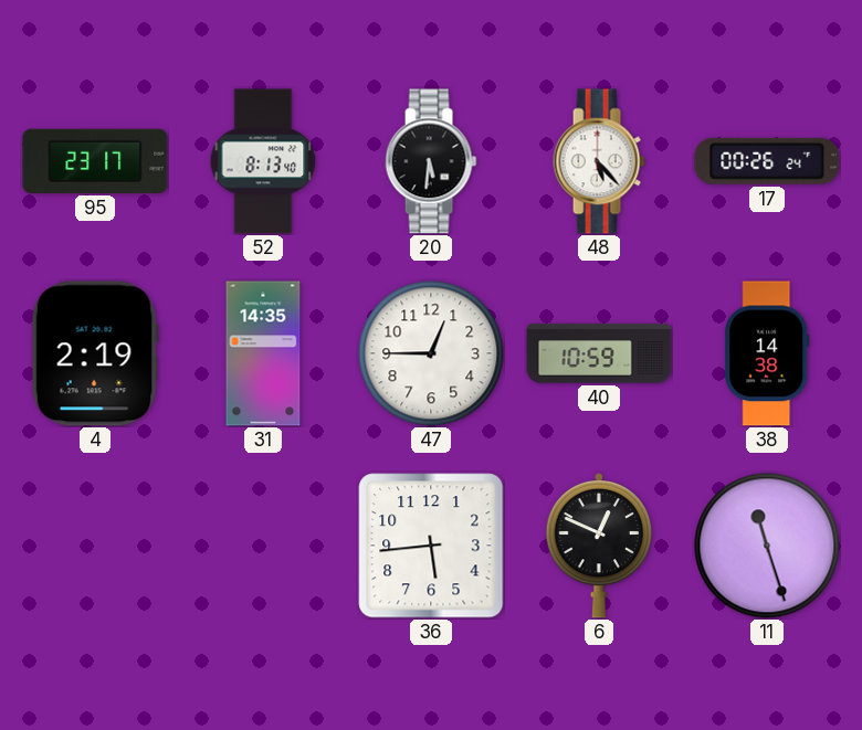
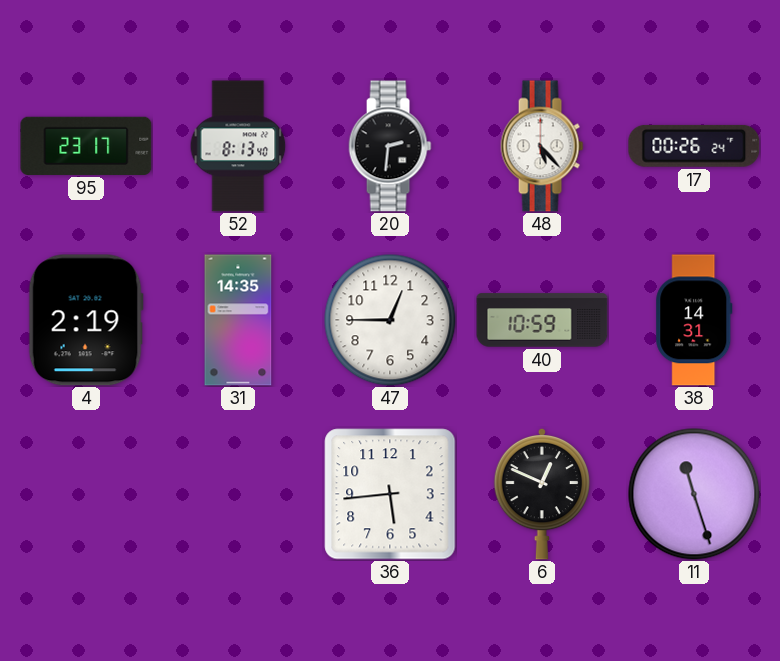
20: 5:31 -> 2:31
38: 14:38 -> 14:31
